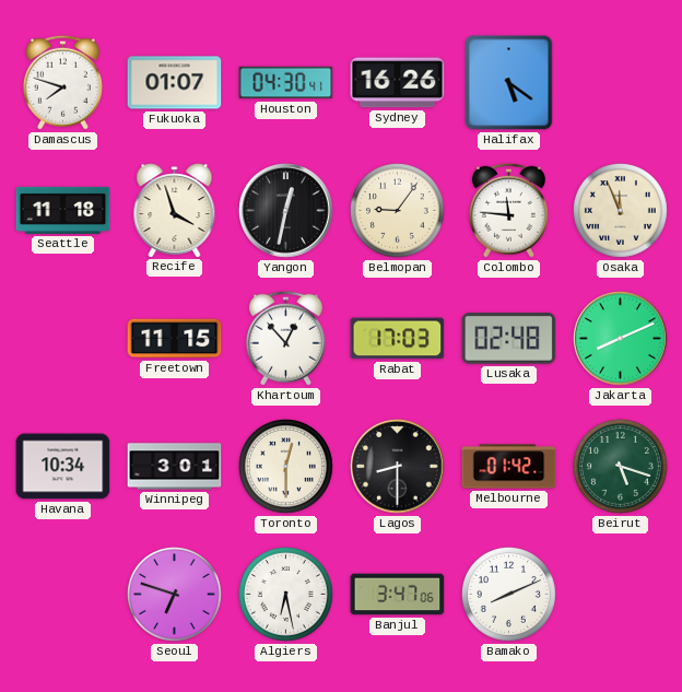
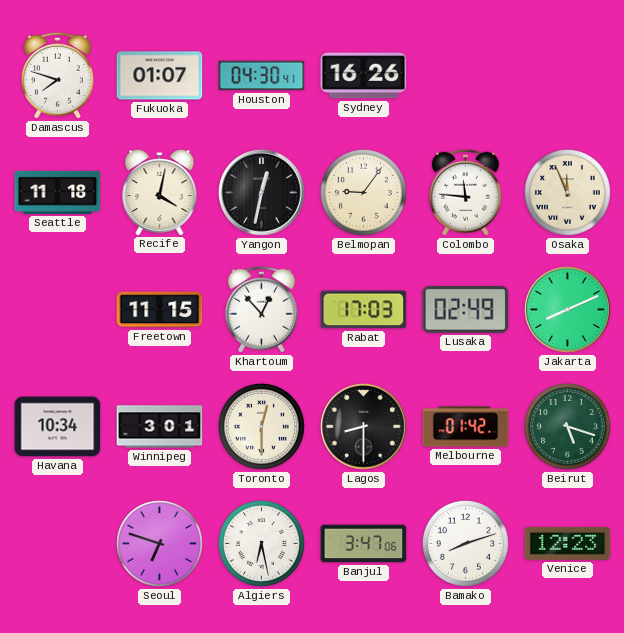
Halifax: 5:21 -> none
Recife: 3:57 -> 4:02
Lusaka: 02:48 -> 02:49
Bamako: 8:11 -> 8:12
Venice: none -> 12:23
